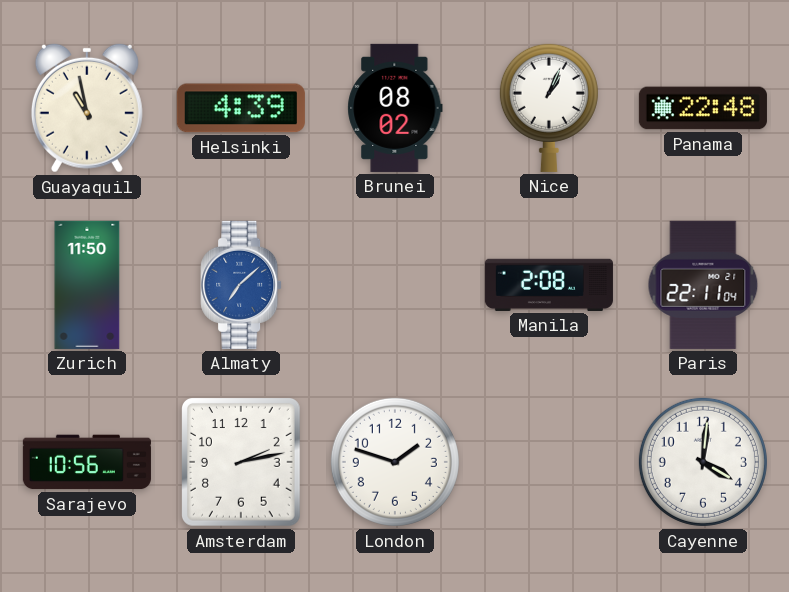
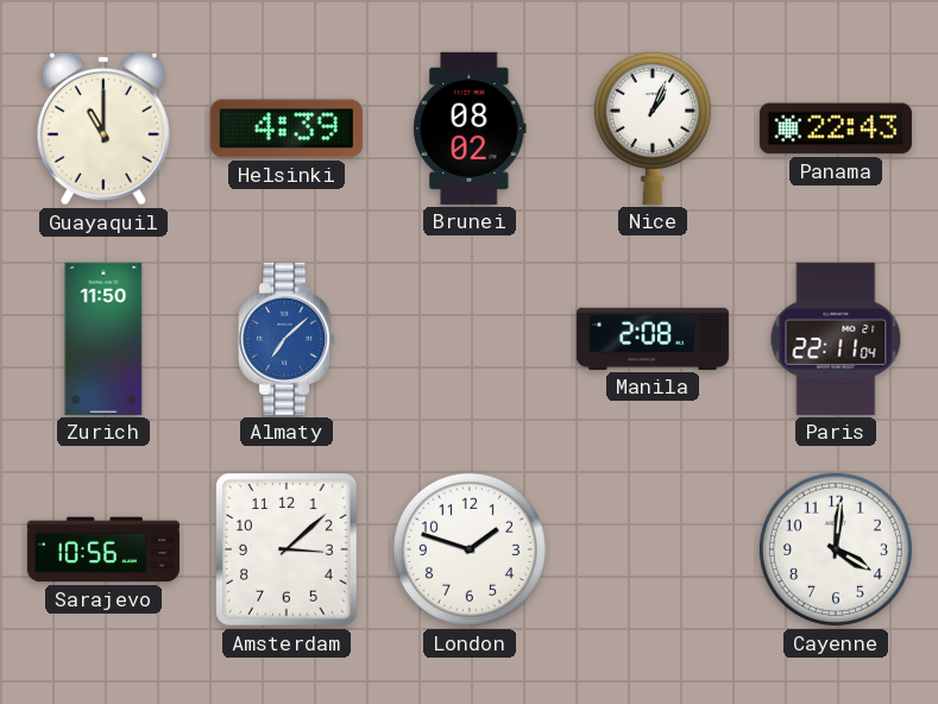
Guayaquil: 10:58 -> 11:00
Panama: 22:48 -> 22:43
Amsterdam: 2:13 -> 3:08
